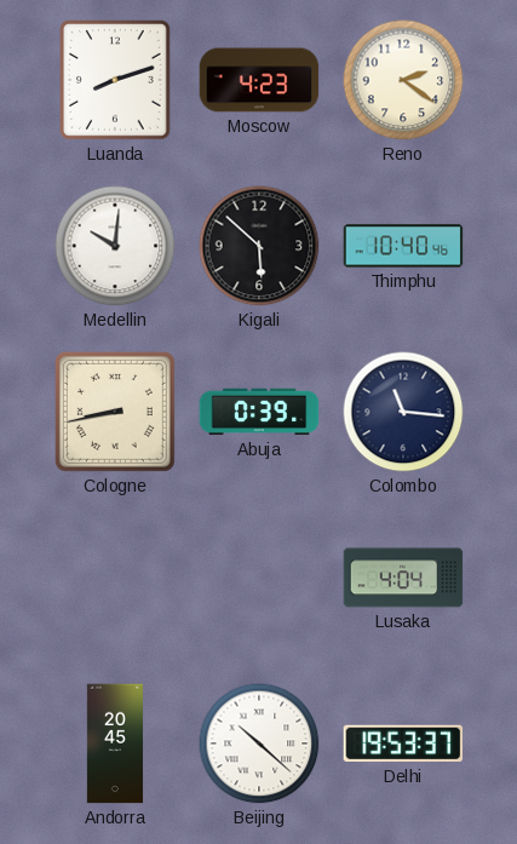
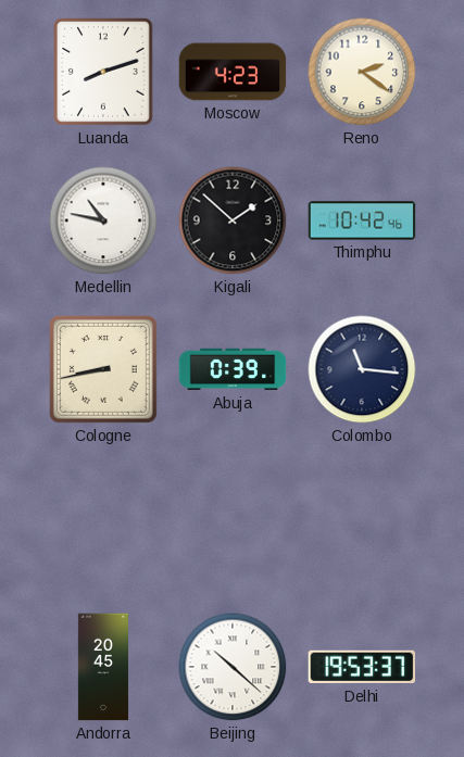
Medellin: 10:01 -> 10:47
Kigali: 5:52 -> 1:52
Thimphu: 10:40 -> 10:42
Lusaka: 4:04 -> none
